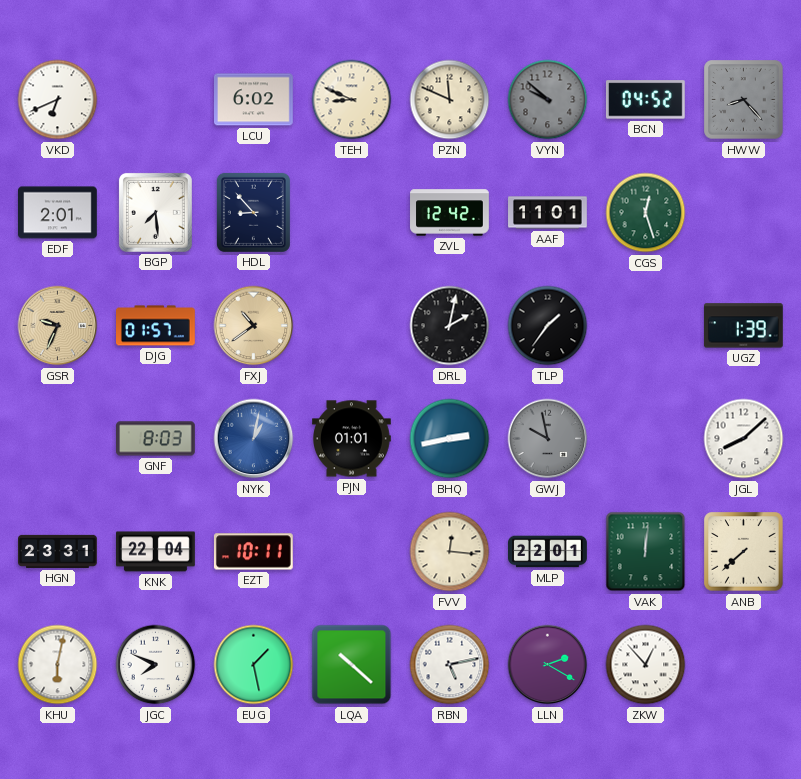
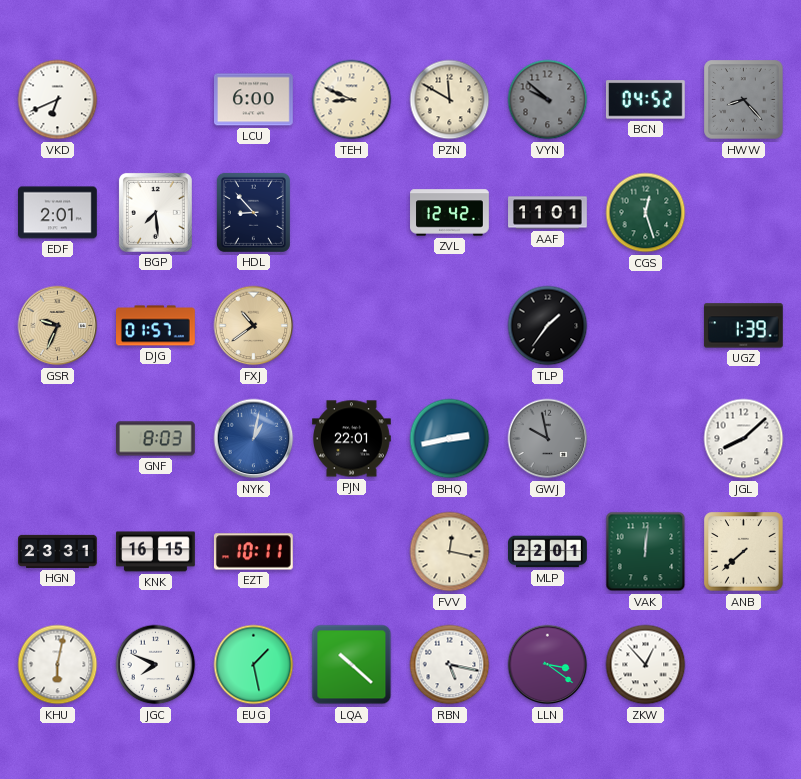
LCU: 6:02 -> 6:00
PZN: 11:49 -> 11:50
DRL: 2:02 -> none
PJN: 01:01 -> 22:01
KNK: 22:04 -> 16:15
FVV: 12:16 -> 12:17
RBN: 5:13 -> 5:17
LLN: 2:20 -> 3:21
